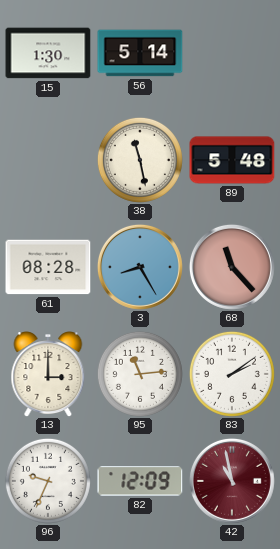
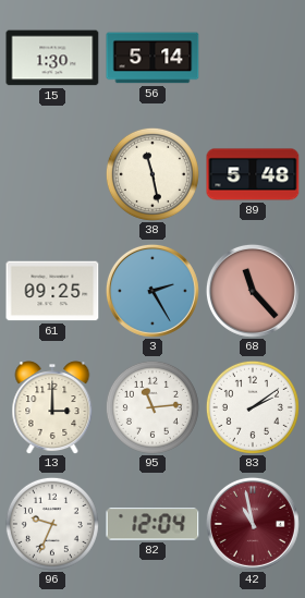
61: 08:28 -> 09:25
3: 8:25 -> 2:25
82: 12:09 -> 12:04
